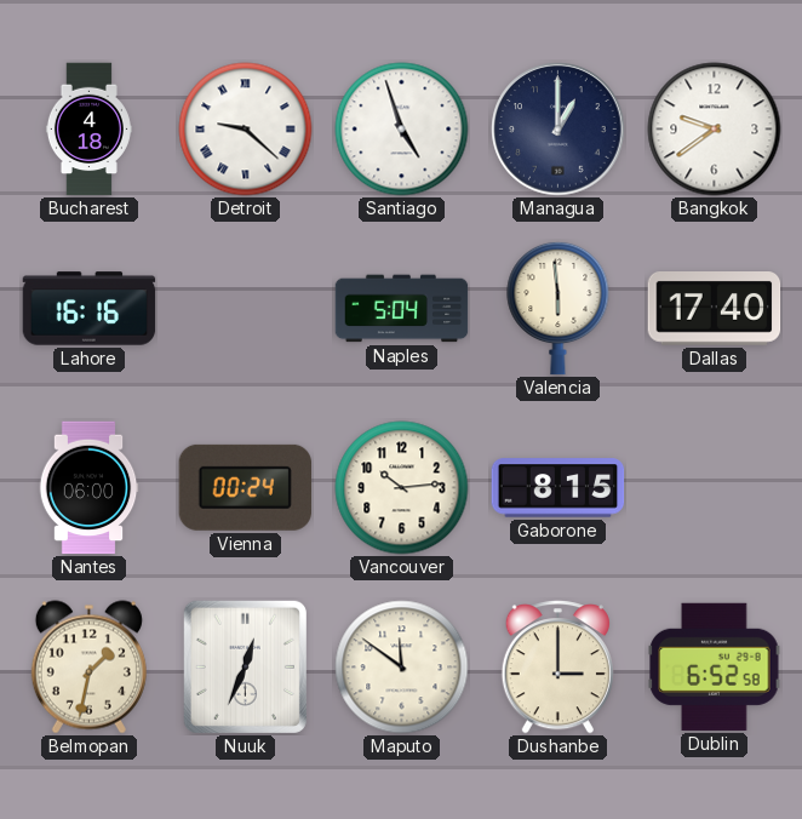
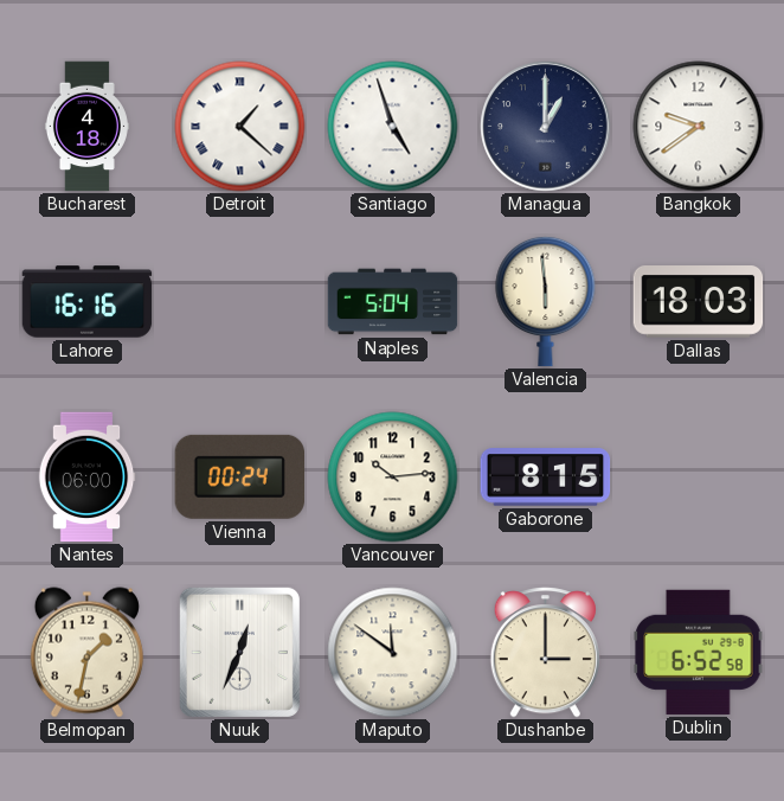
Detroit: 9:22 -> 1:22
Dallas: 17:40 -> 18:03
